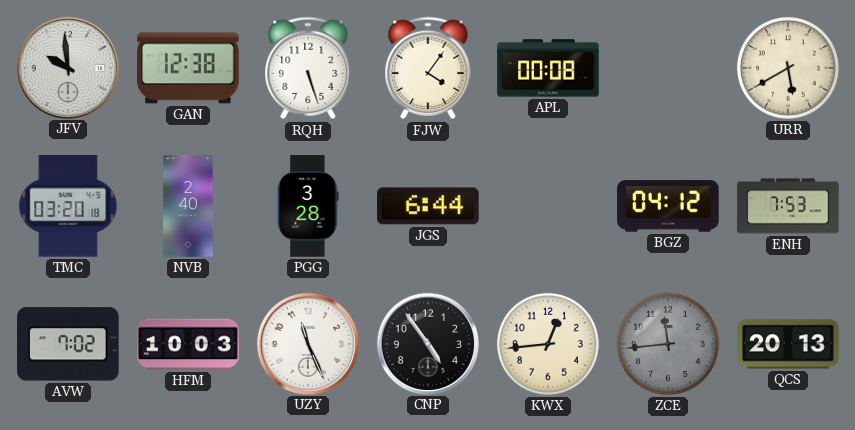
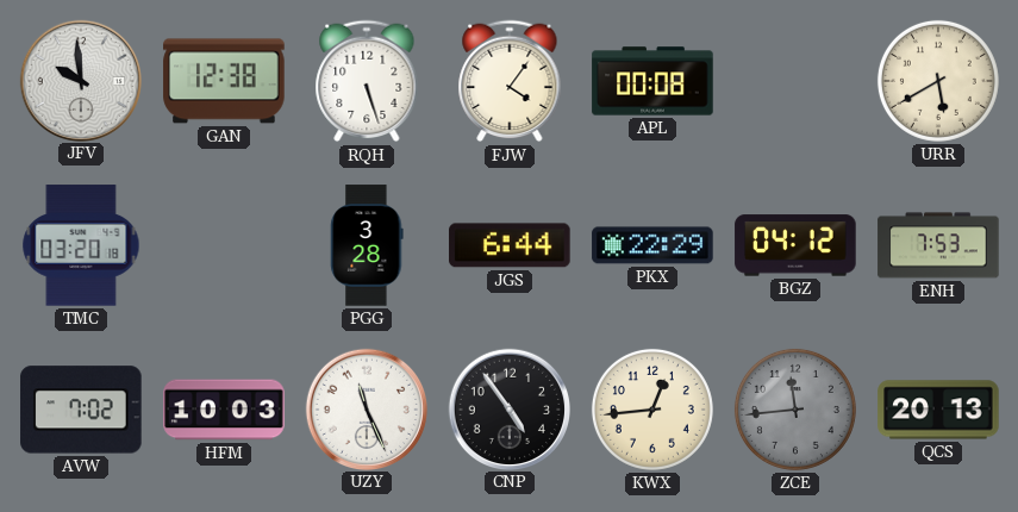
NVB: 2:40 -> none
PKX: none -> 22:29
